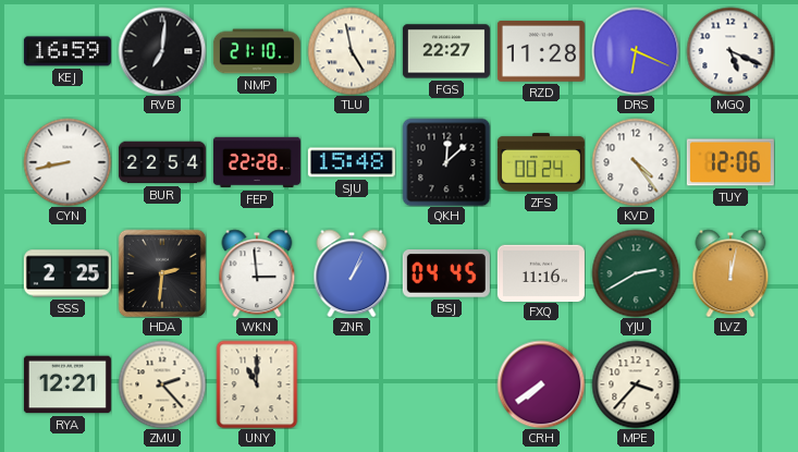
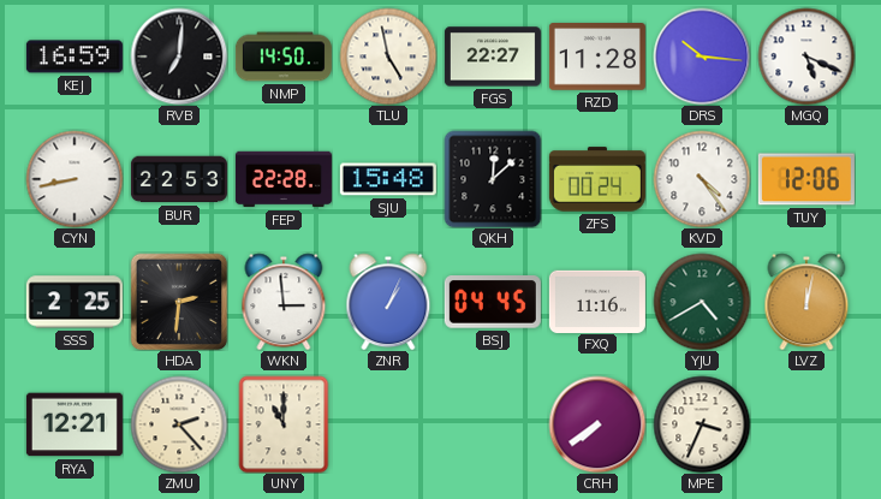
NMP: 21:10 -> 14:50
DRS: 6:19 -> 10:16
BUR: 22:54 -> 22:53
YJU: 2:40 -> 4:40
MPE: 3:37 -> 3:34
